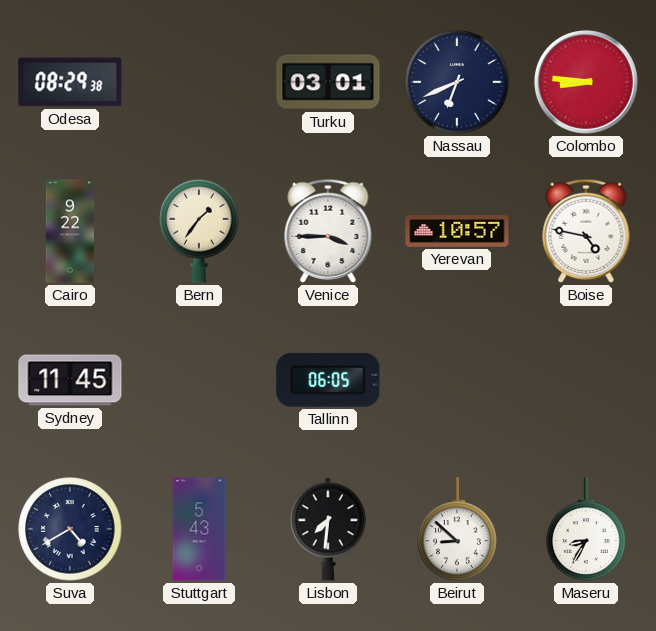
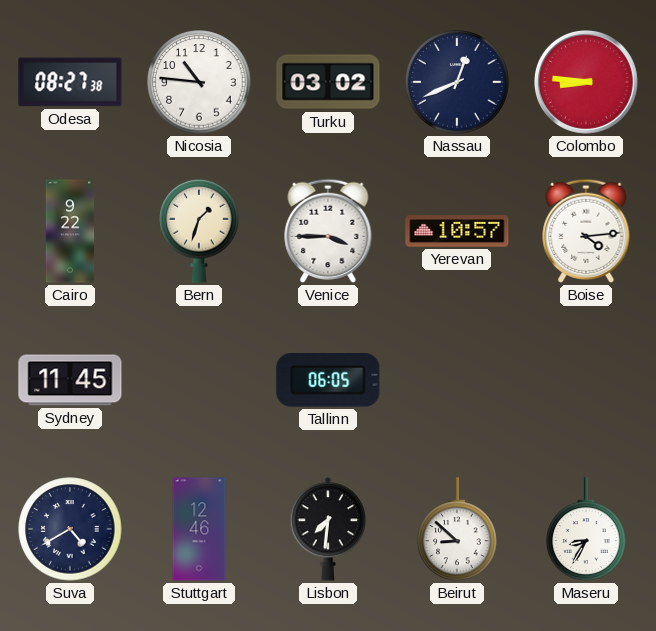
Odesa: 08:29 -> 08:27
Nicosia: none -> 10:46
Turku: 03:01 -> 03:02
Nassau: 6:41 -> 12:41
Bern: 1:36 -> 1:33
Boise: 4:47 -> 4:14
Stuttgart: 5:43 -> 12:46
